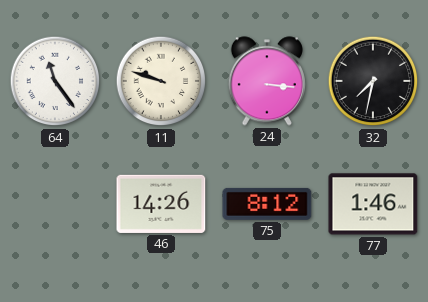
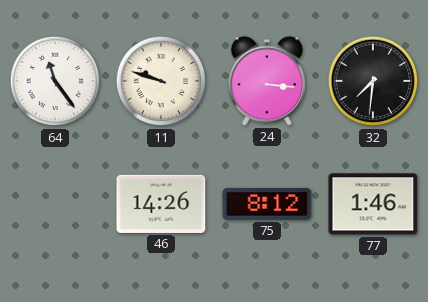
32: 7:32 -> 7:31
